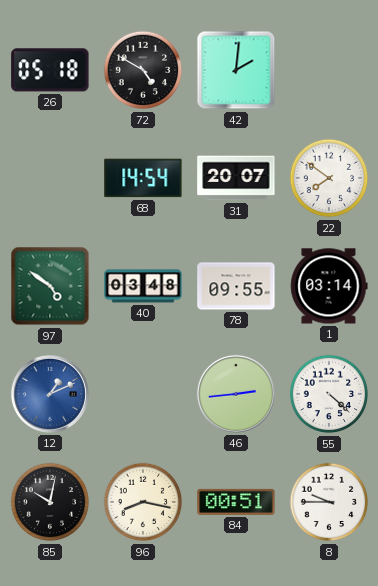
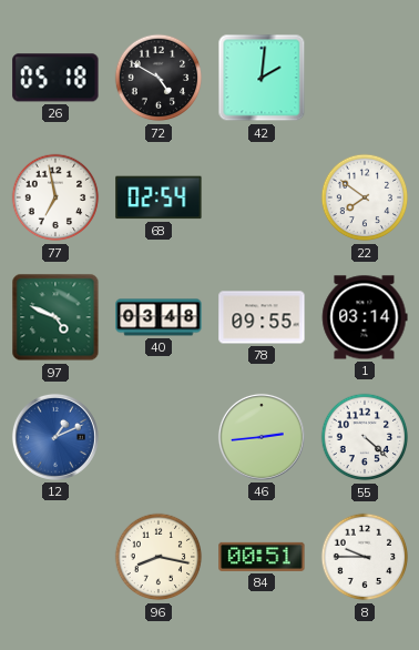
77: none -> 6:58
68: 14:54 -> 02:54
31: 20:07 -> none
97: 4:51 -> 4:49
85: 10:02 -> none
